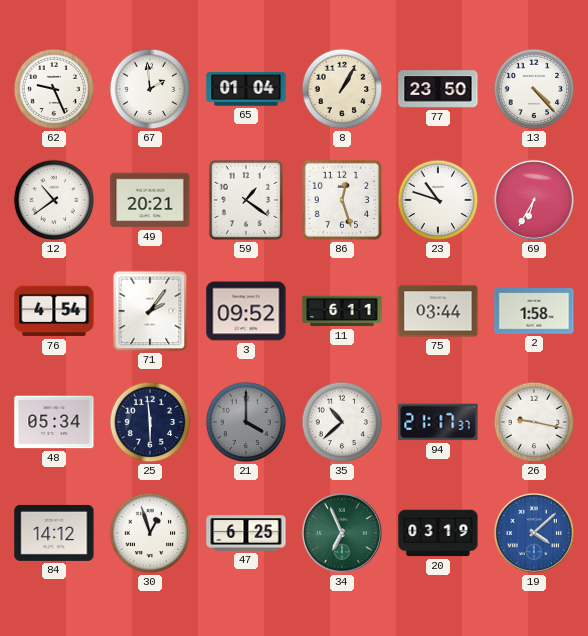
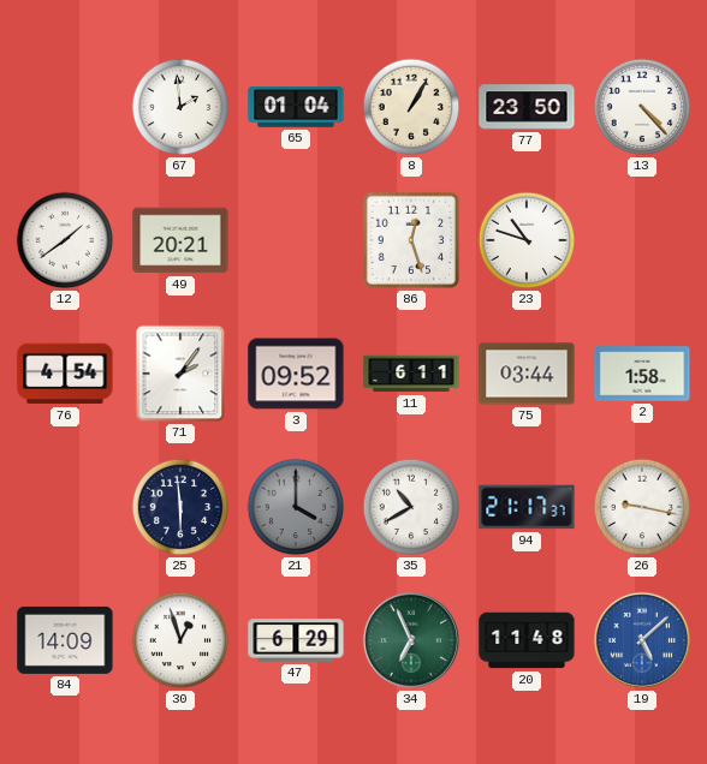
62: 9:26 -> none
12: 10:39 -> 1:39
59: 1:21 -> none
69: 6:35 -> none
48: 05:34 -> none
35: 10:38 -> 10:40
84: 14:12 -> 14:09
47: 6:25 -> 6:29
20: 03:19 -> 11:48
19: 4:08 -> 5:08
